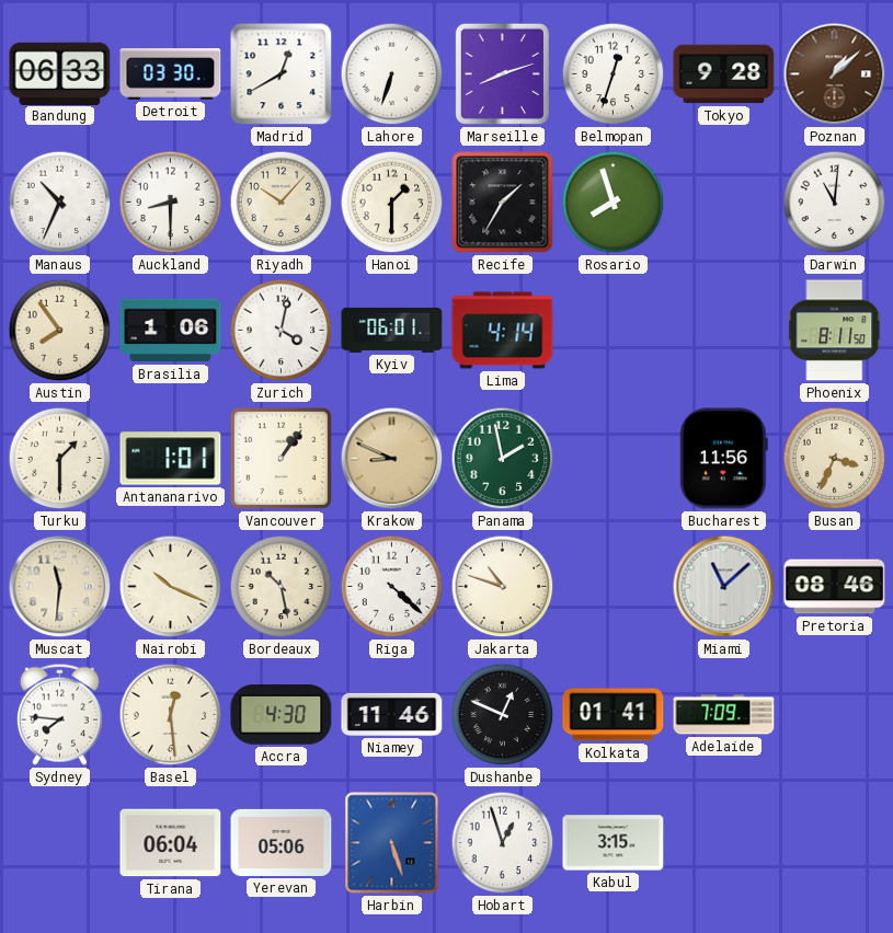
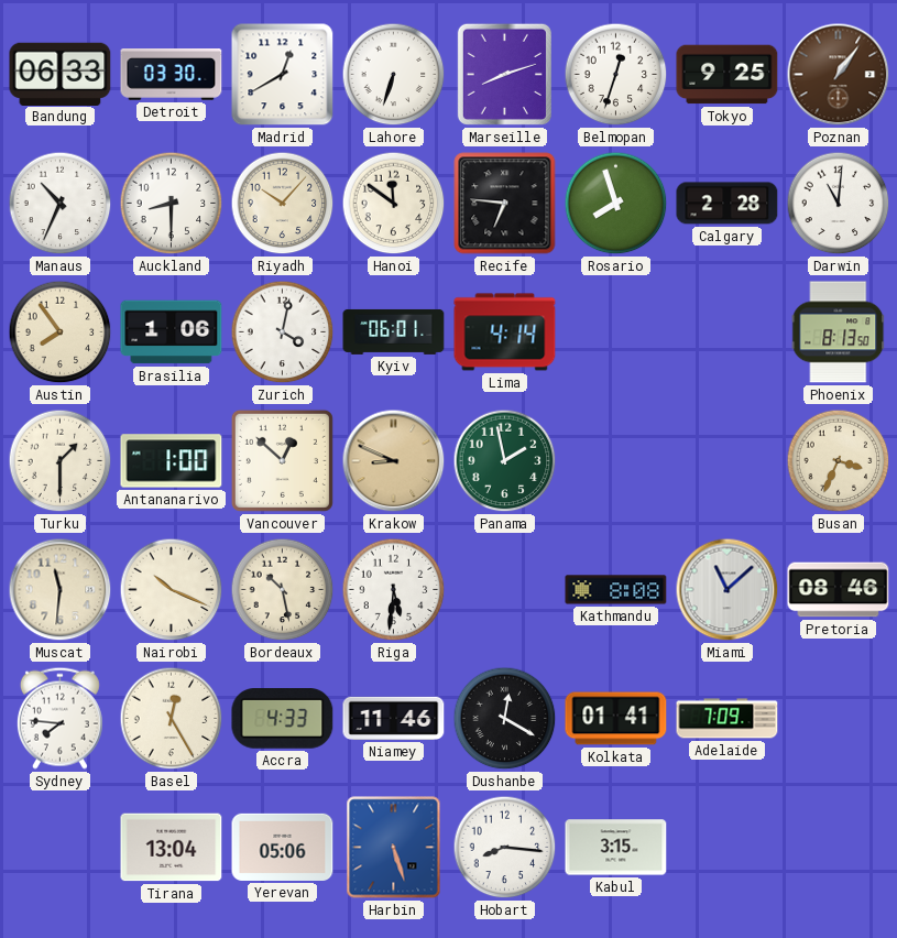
Tokyo: 9:28 -> 9:25
Poznan: 1:08 -> 1:06
Hanoi: 1:30 -> 11:51
Recife: 1:35 -> 6:46
Calgary: none -> 2:28
Phoenix: 8:11 -> 8:13
Antananarivo: 1:01 -> 1:00
Vancouver: 1:06 -> 12:52
Bucharest: 11:56 -> none
Riga: 4:22 -> 5:31
Jakarta: 10:48 -> none
Kathmandu: none -> 8:08
Basel: 12:29 -> 12:25
Accra: 4:30 -> 4:33
Dushanbe: 12:49 -> 12:20
Tirana: 06:04 -> 13:04
Hobart: 12:57 -> 8:16
